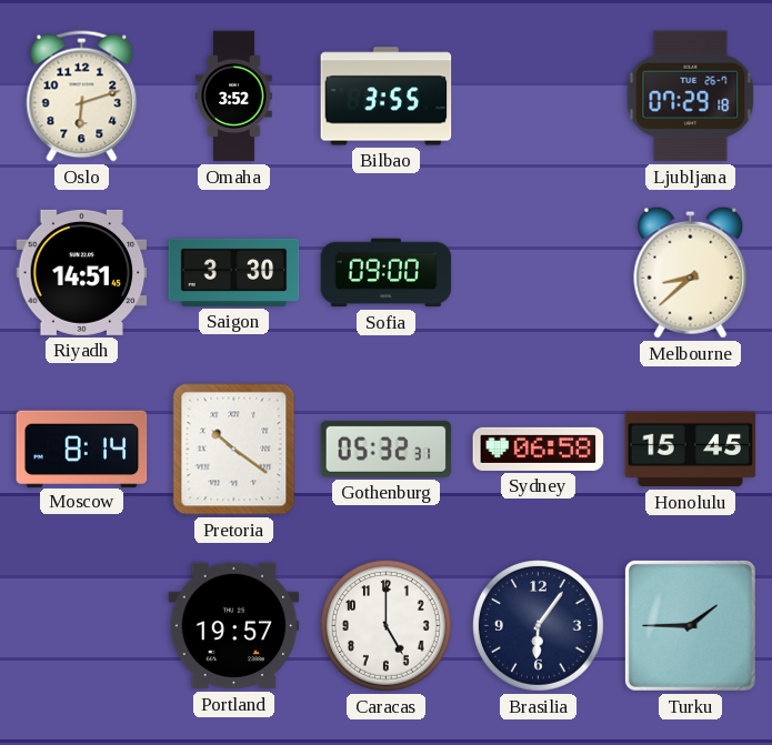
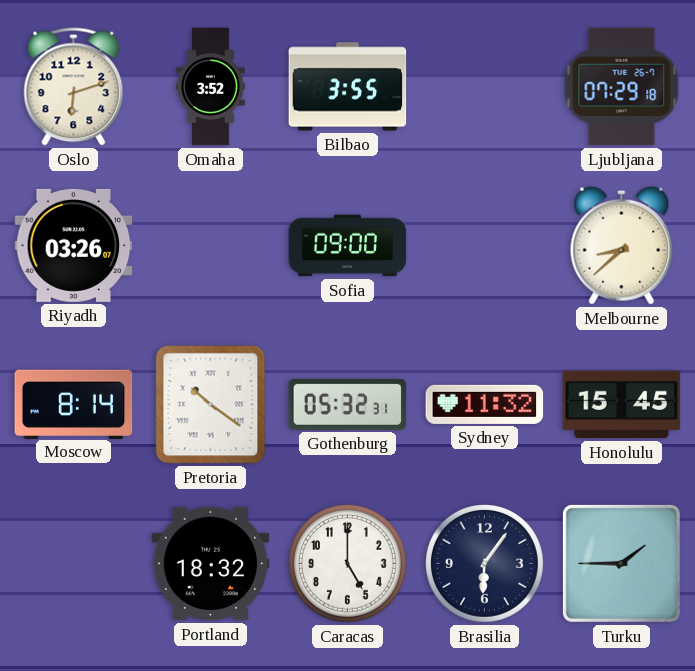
Riyadh: 14:51 -> 03:26
Saigon: 3:30 -> none
Sydney: 06:58 -> 11:32
Portland: 19:57 -> 18:32
